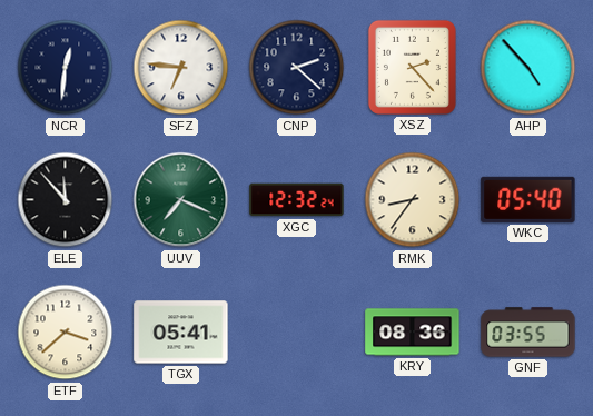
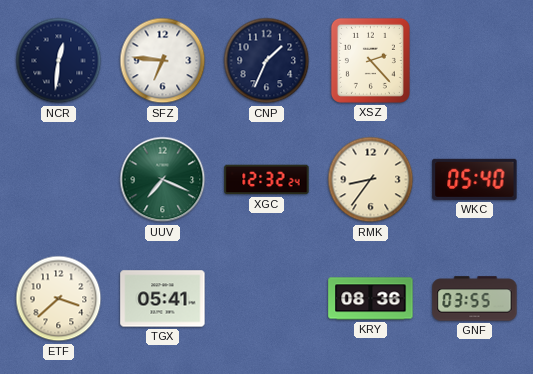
CNP: 2:22 -> 1:34
AHP: 4:53 -> none
ELE: 11:53 -> none
